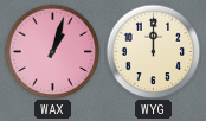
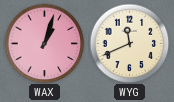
WYG: 12:00 -> 11:41
